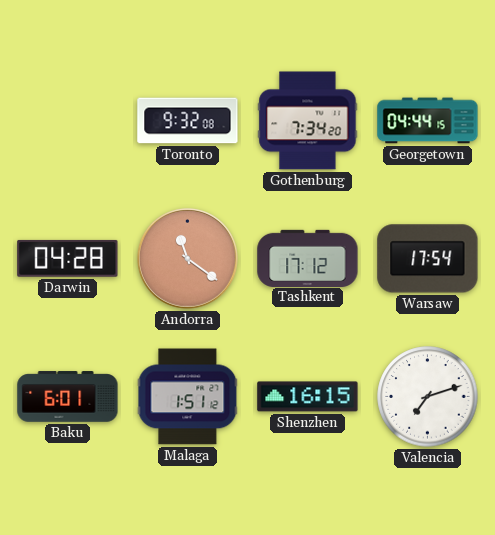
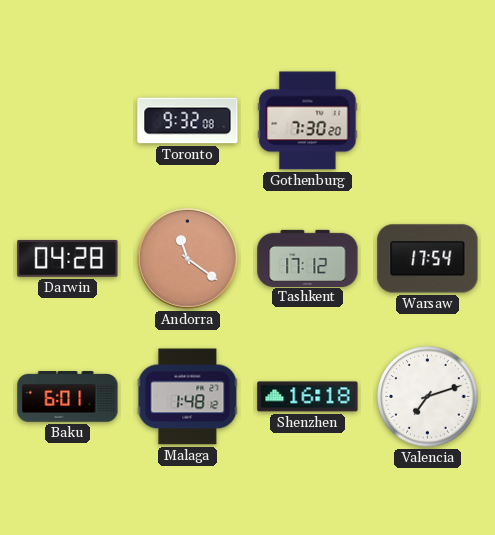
Gothenburg: 7:34 -> 7:30
Georgetown: 04:44 -> none
Malaga: 1:51 -> 1:48
Shenzhen: 16:15 -> 16:18
